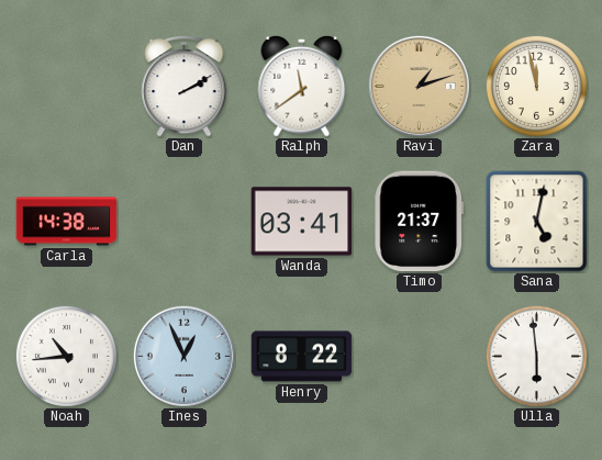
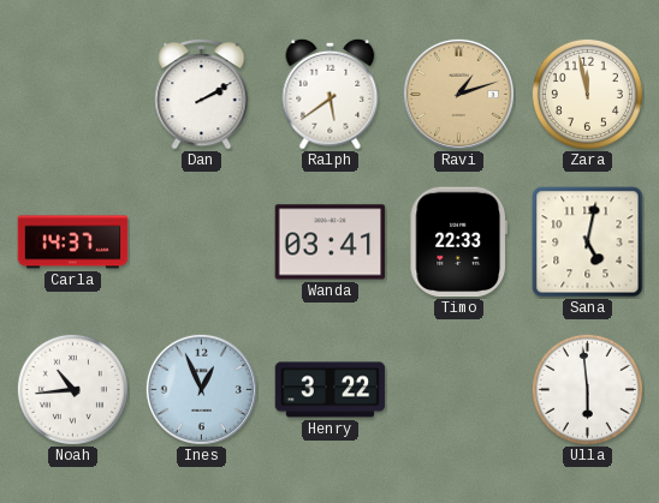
Ralph: 11:39 -> 5:39
Carla: 14:38 -> 14:37
Timo: 21:37 -> 22:33
Henry: 8:22 -> 3:22
